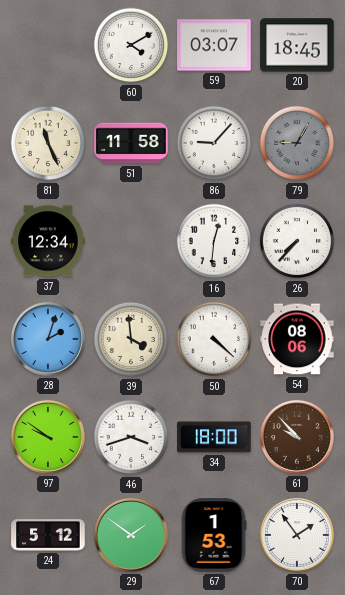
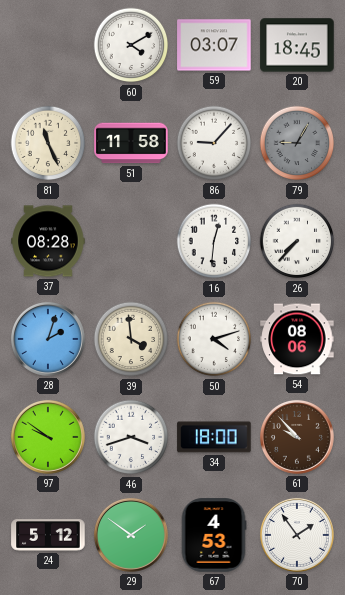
37: 12:34 -> 08:28
50: 4:22 -> 4:12
67: 1:53 -> 4:53
